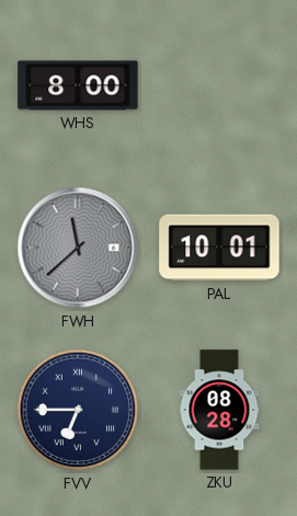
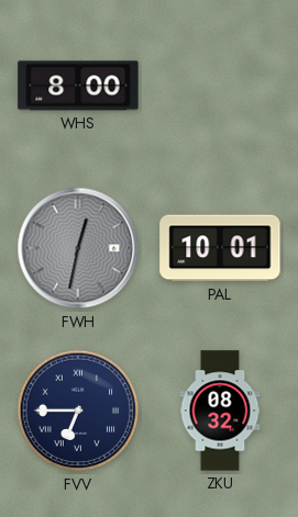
FWH: 11:38 -> 12:32
ZKU: 08:28 -> 08:32
